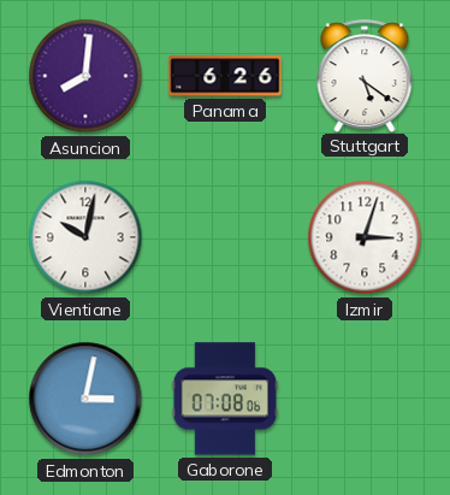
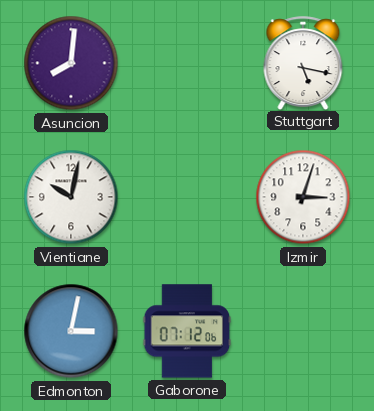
Panama: 6:26 -> none
Stuttgart: 5:21 -> 5:17
Gaborone: 07:08 -> 07:12
